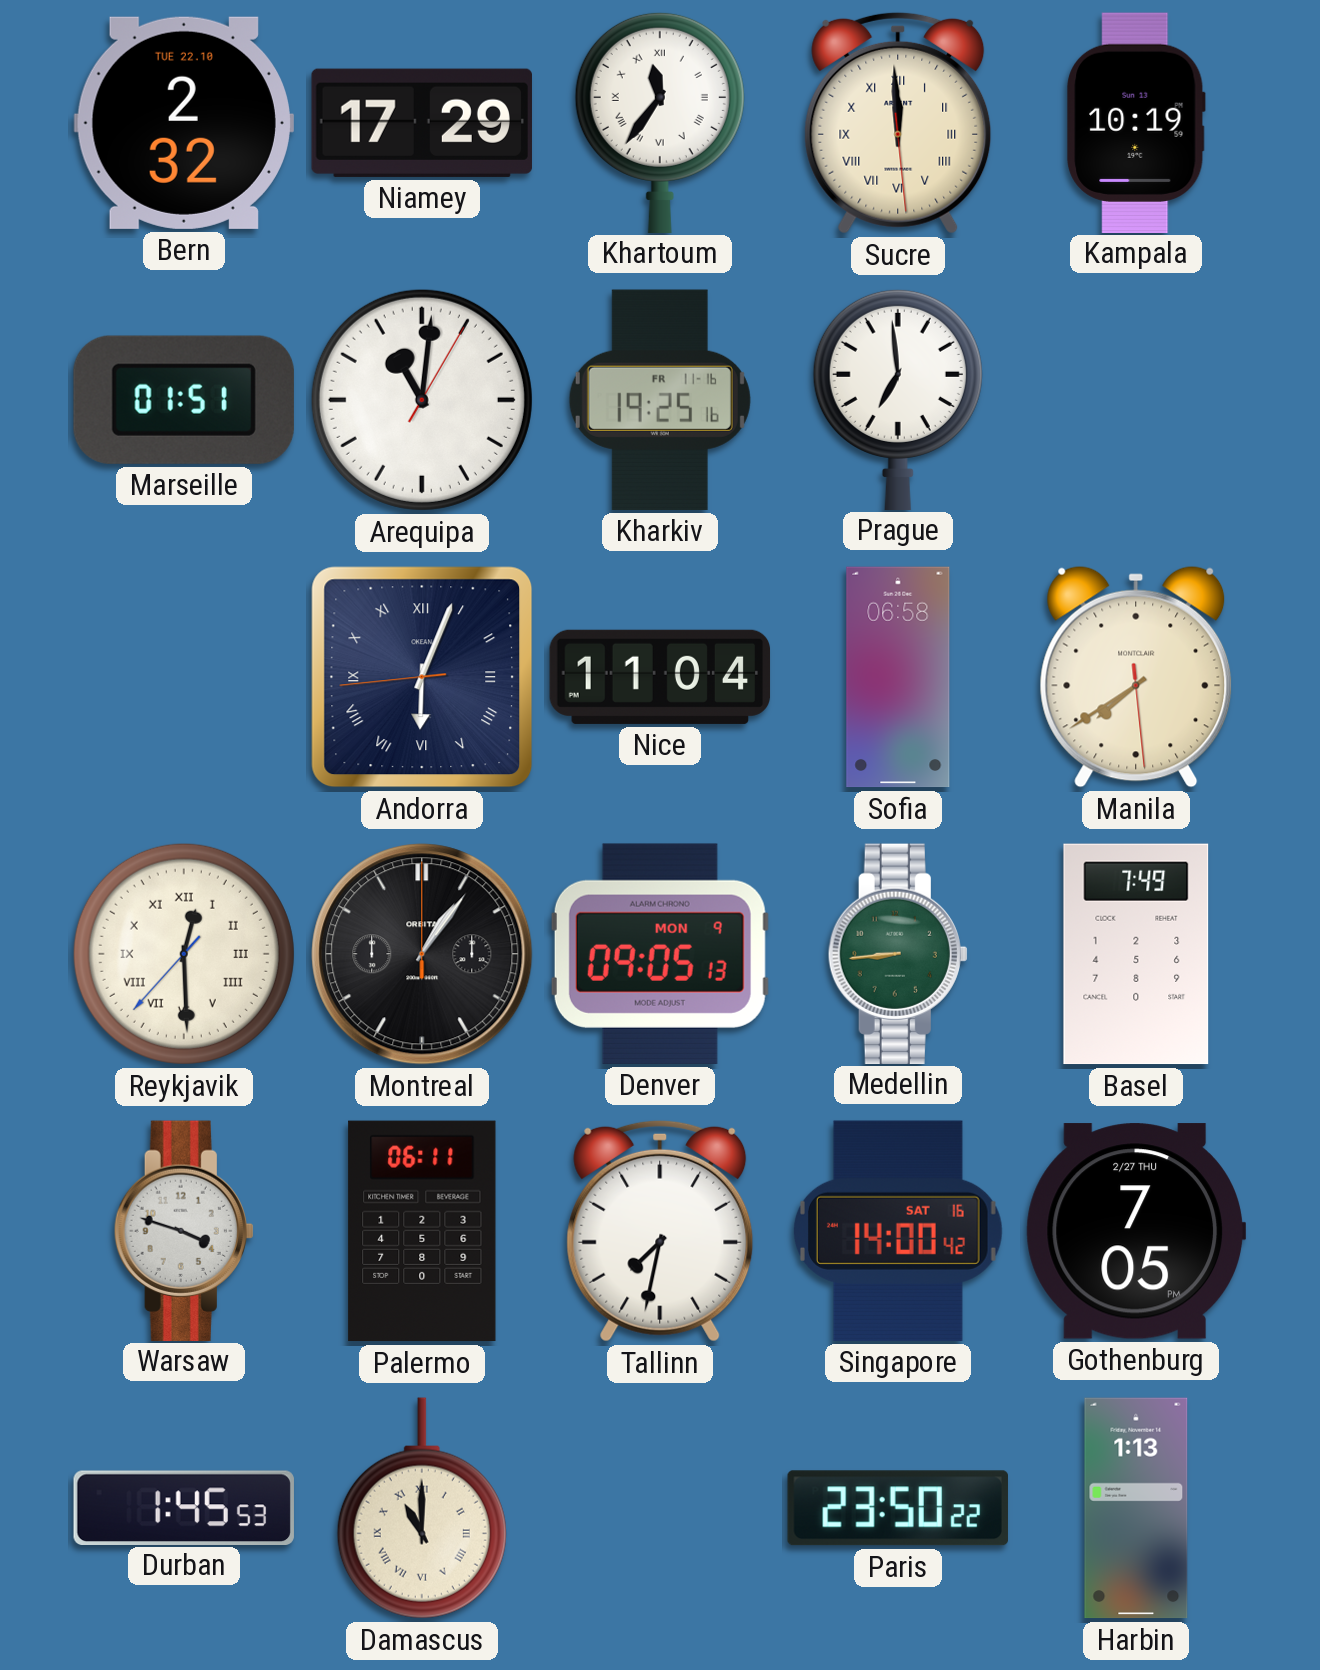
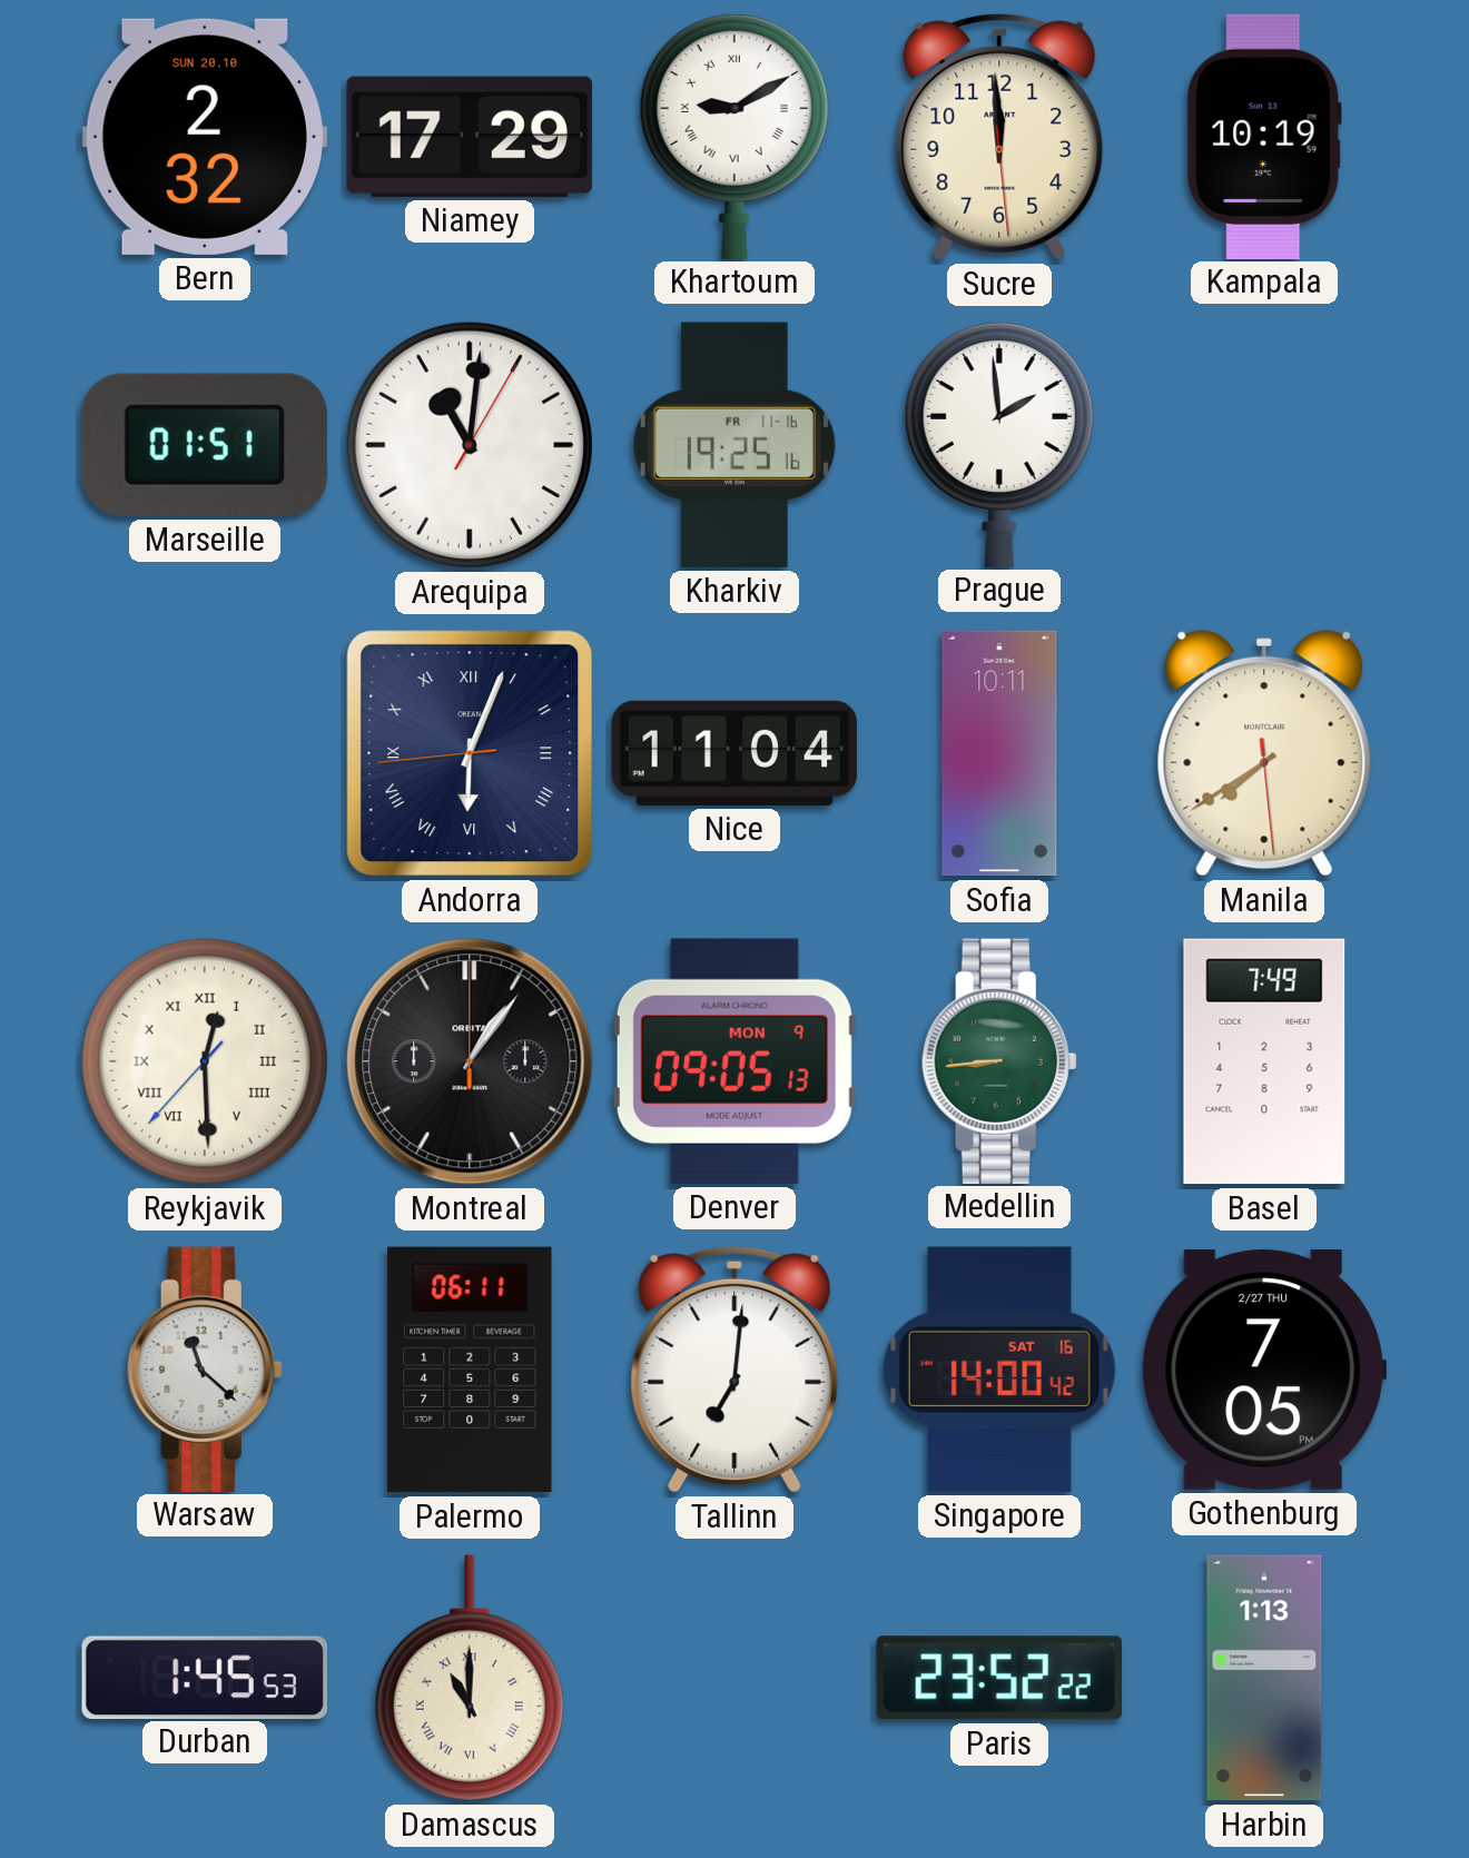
Bern date: TUE 22.10 -> SUN 20.10
Khartoum: 11:36 -> 9:10
Sucre numerals: Roman -> Arabic
Prague: 6:59 -> 1:59
Sofia: 06:58 -> 10:11
Warsaw: 3:48 -> 11:22
Tallinn: 7:32 -> 7:01
Paris: 23:50 -> 23:52
